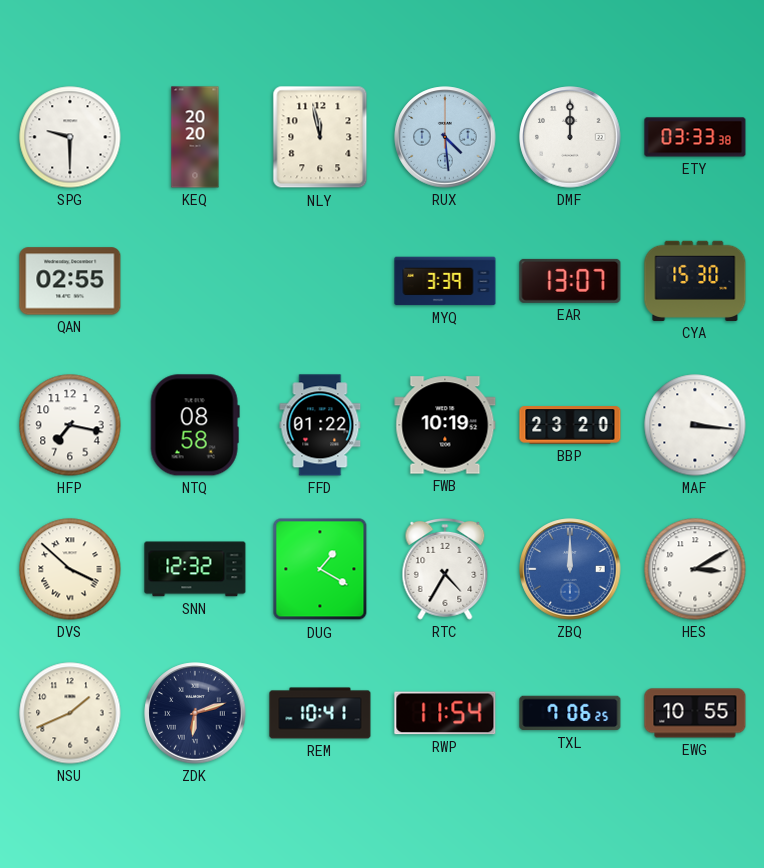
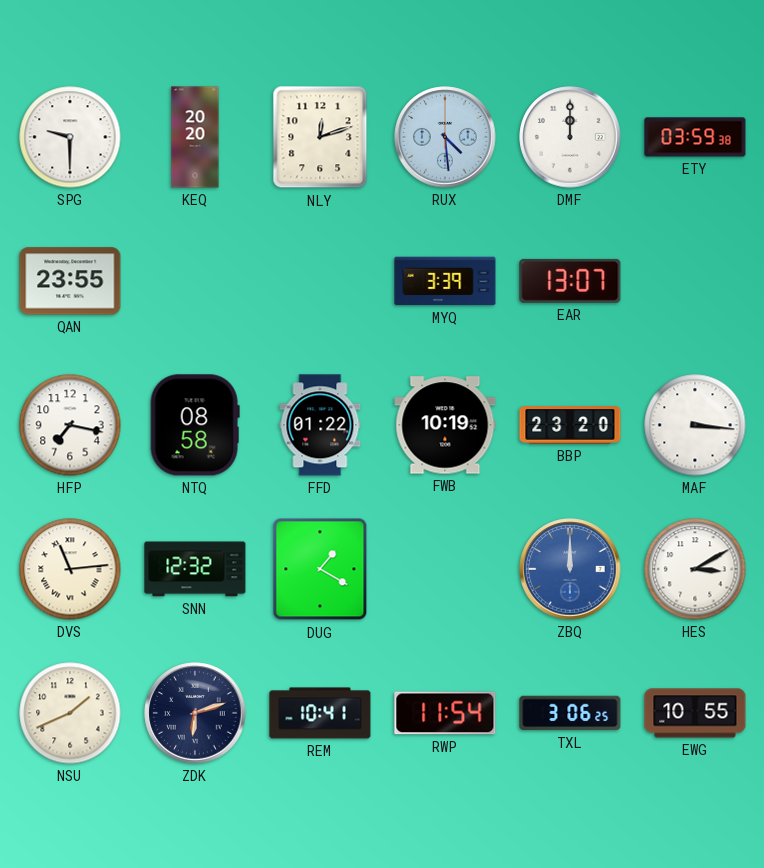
NLY: 11:58 -> 12:12
ETY: 03:33 -> 03:59
QAN: 02:55 -> 23:55
CYA: 15:30 -> none
DVS: 3:52 -> 11:14
RTC: 4:35 -> none
TXL: 7:06 -> 3:06
